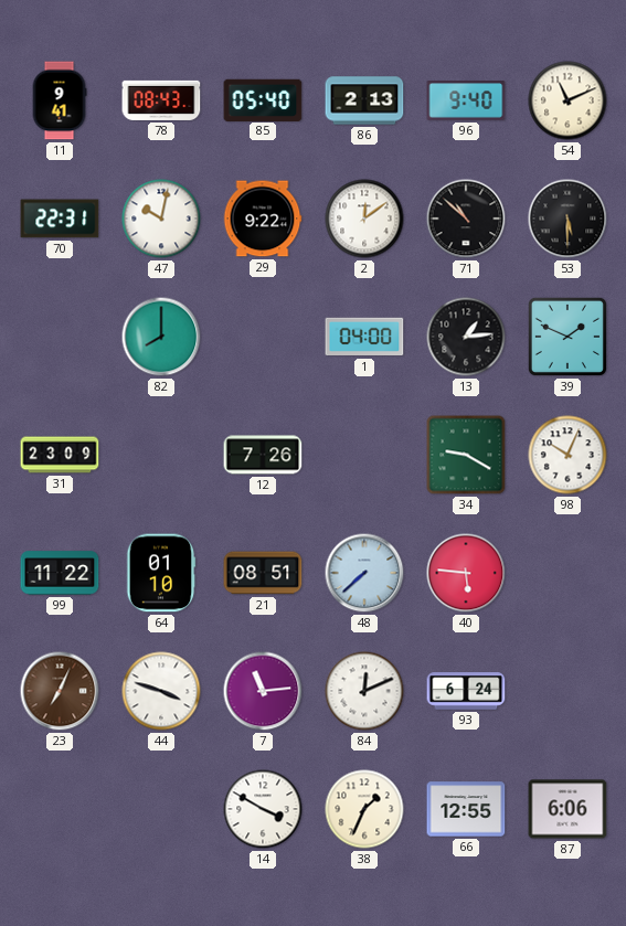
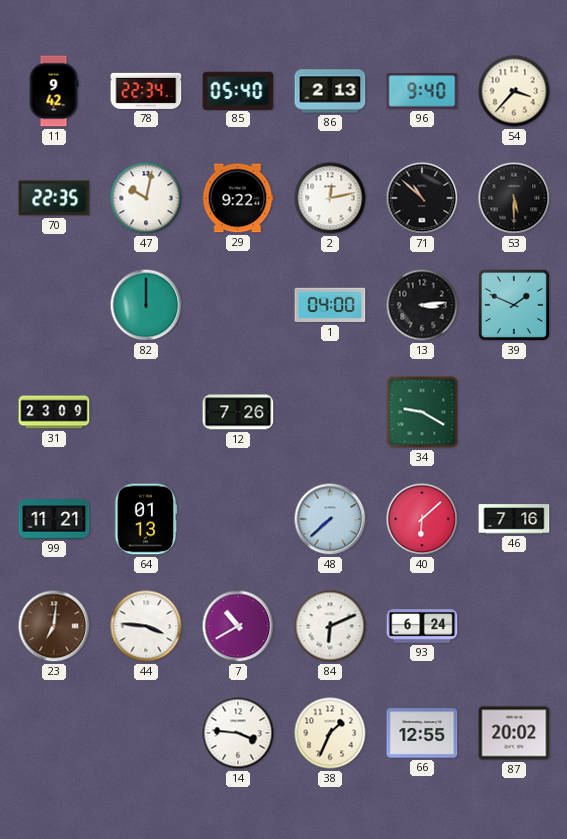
11: 9:41 -> 9:42
78: 08:43 -> 22:34
54: 11:11 -> 3:37
70: 22:31 -> 22:35
2: 12:09 -> 12:13
82: 8:00 -> 12:00
13: 1:14 -> 3:14
98: 10:04 -> none
99: 11:22 -> 11:21
64: 01:10 -> 01:13
21: 08:51 -> none
40: 5:46 -> 6:08
46: none -> 7:16
23: 7:04 -> 7:01
44: 3:48 -> 3:46
7: 11:14 -> 10:40
84: 12:11 -> 6:11
14: 3:50 -> 3:46
87: 6:06 -> 20:02
